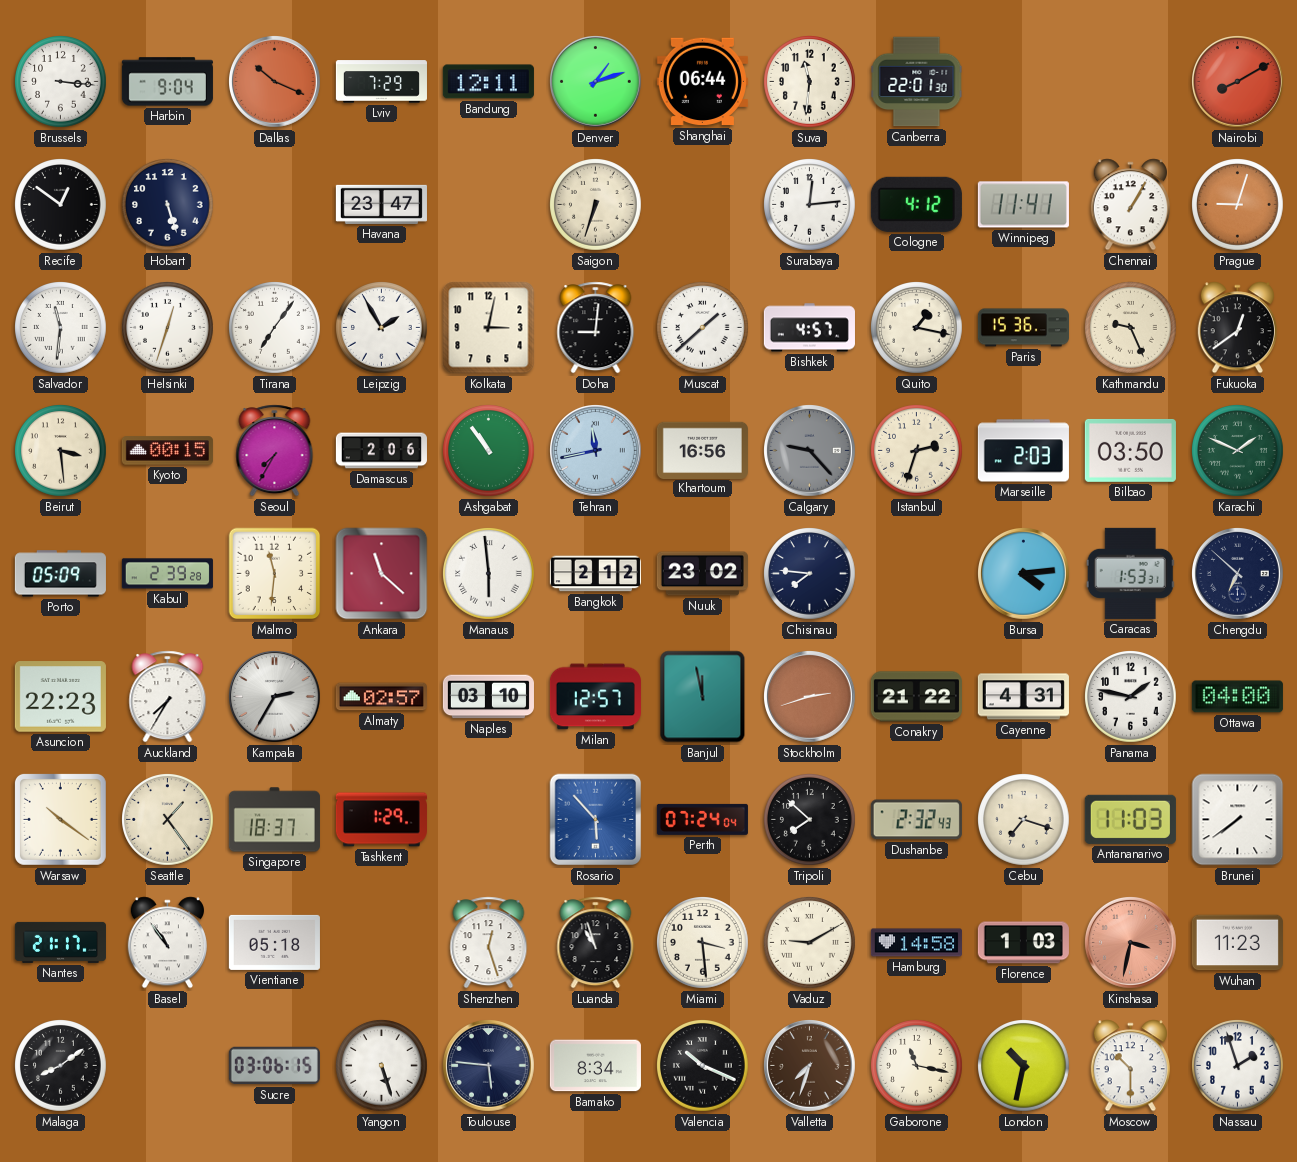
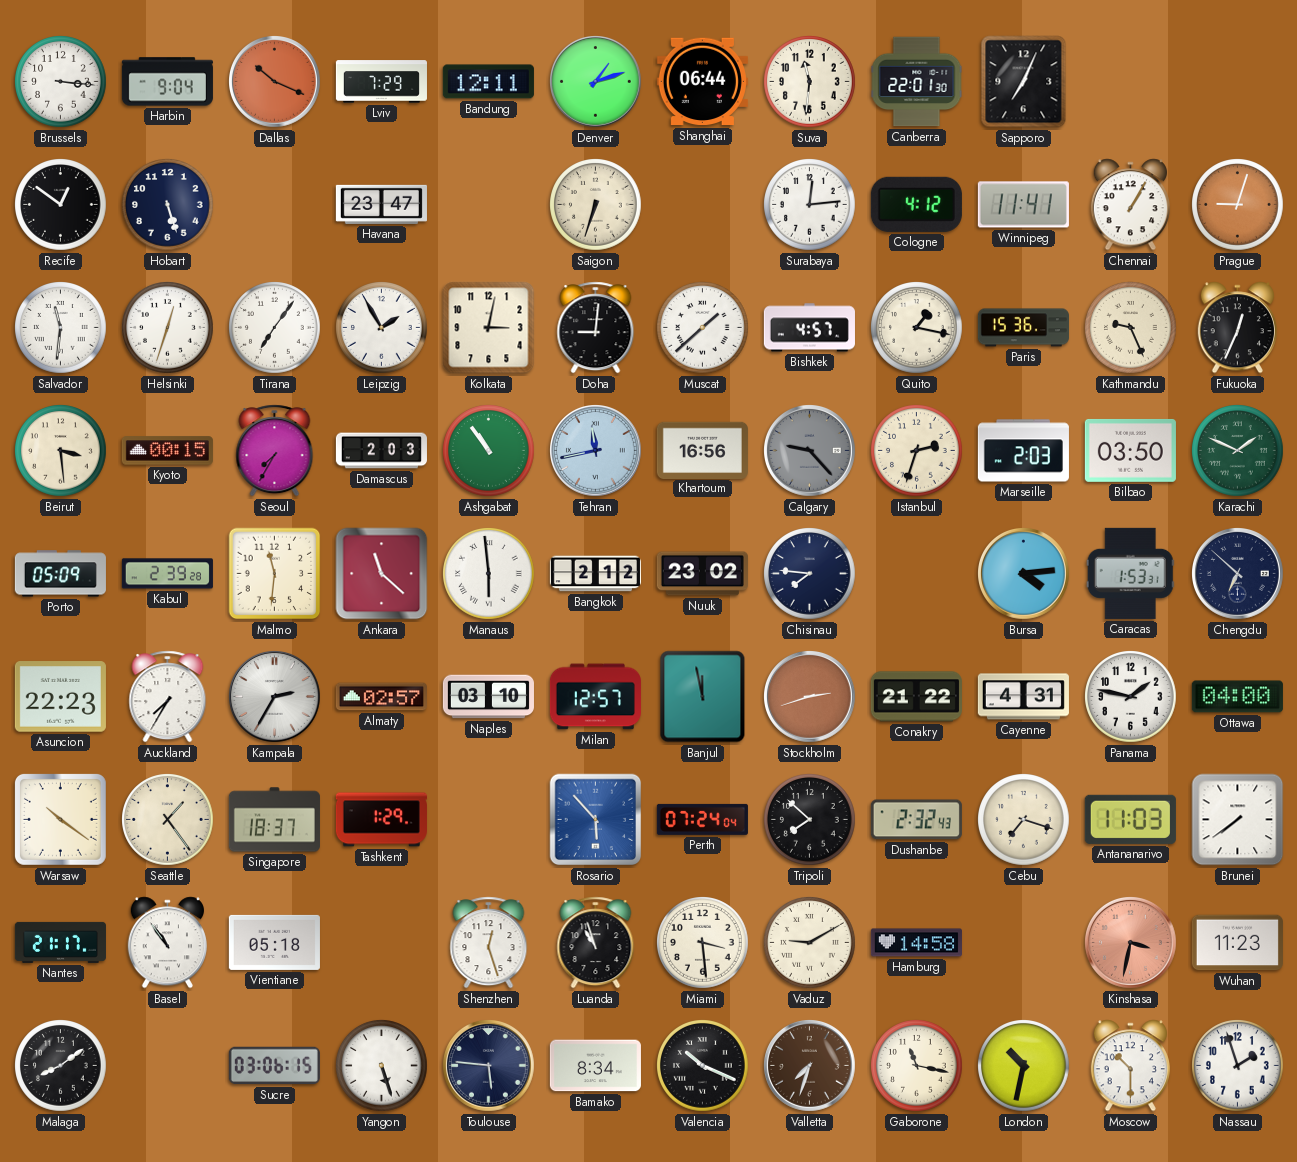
Sapporo: none -> 7:04
Nairobi: 8:10 -> none
Fukuoka: 12:39 -> 12:34
Damascus: 2:06 -> 2:03
Florence: 1:03 -> none
